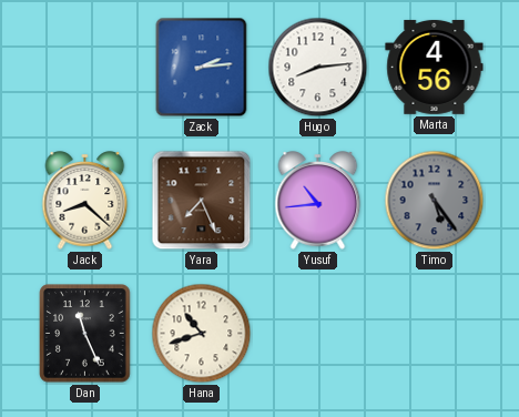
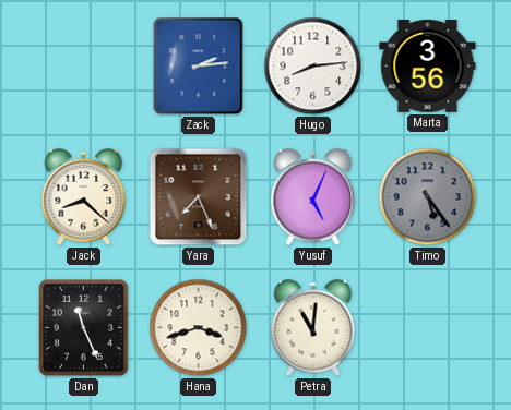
Marta: 4:56 -> 3:56
Yusuf: 10:44 -> 5:04
Hana: 10:42 -> 3:42
Petra: none -> 11:01
